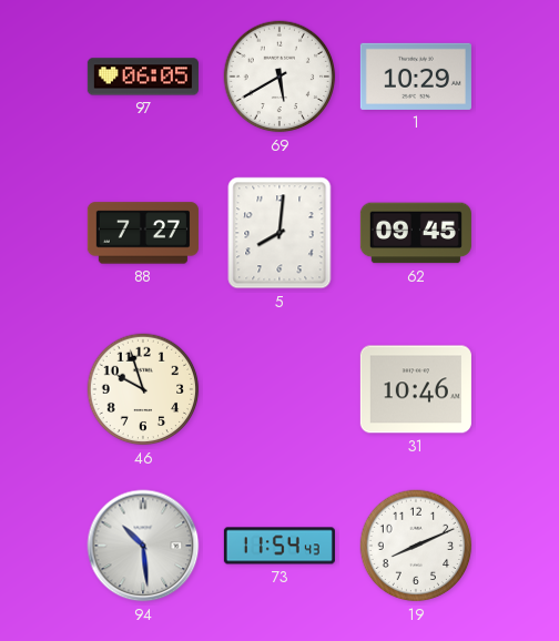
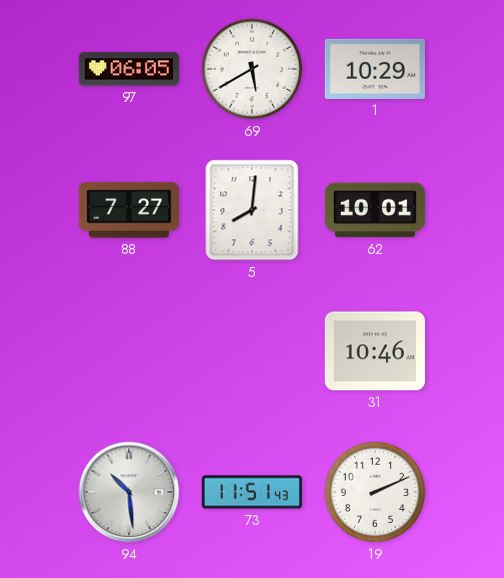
62: 09:45 -> 10:01
46: 9:57 -> none
73: 11:54 -> 11:51
19: 8:11 -> 2:11
